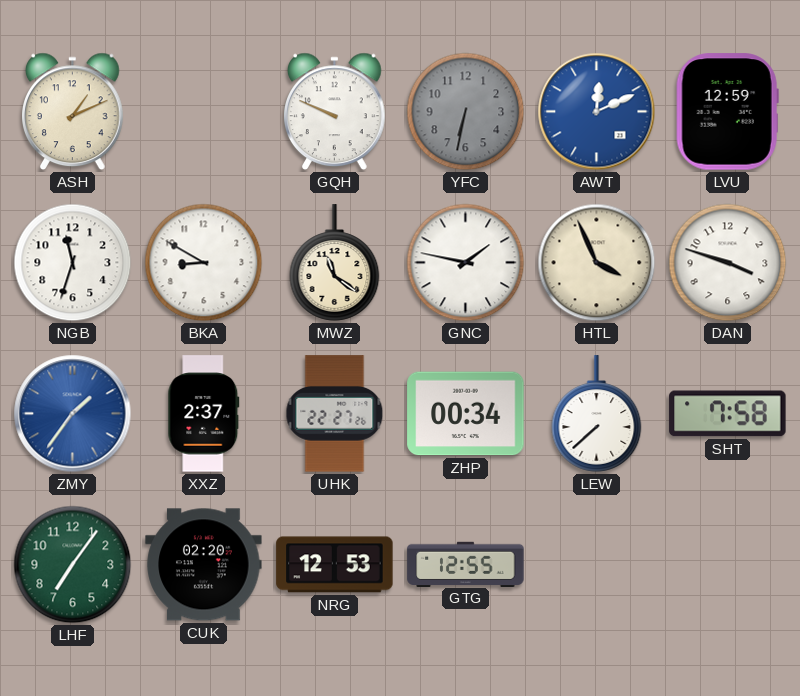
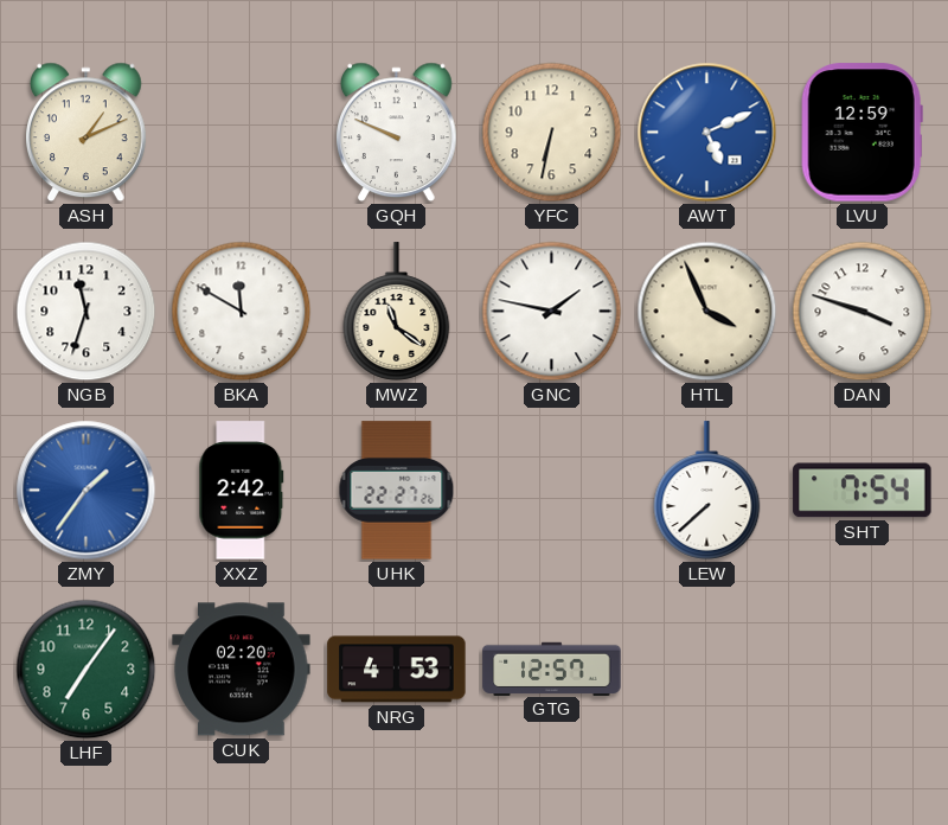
YFC dial: grey -> cream
AWT: 12:11 -> 5:11
BKA: 8:50 -> 11:50
XXZ: 2:37 -> 2:42
ZHP: 00:34 -> none
SHT: 7:58 -> 7:54
NRG: 12:53 -> 4:53
GTG: 12:55 -> 12:57
